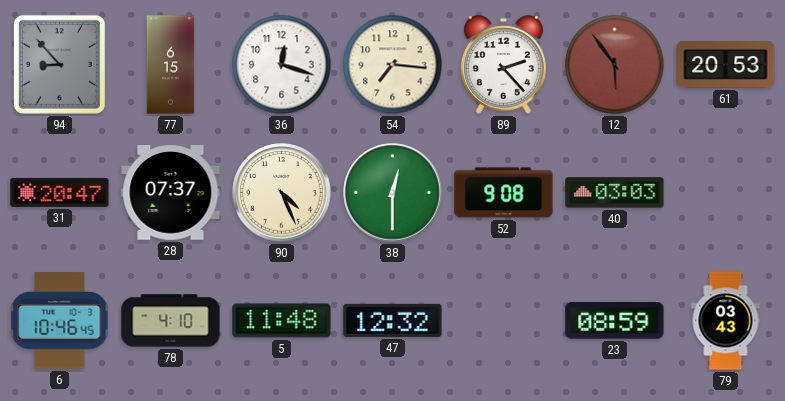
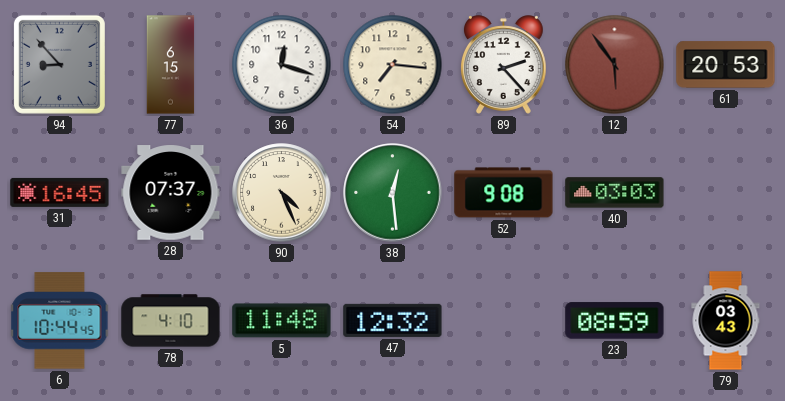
31: 20:47 -> 16:45
38: 12:30 -> 12:29
6: 10:46 -> 10:44
